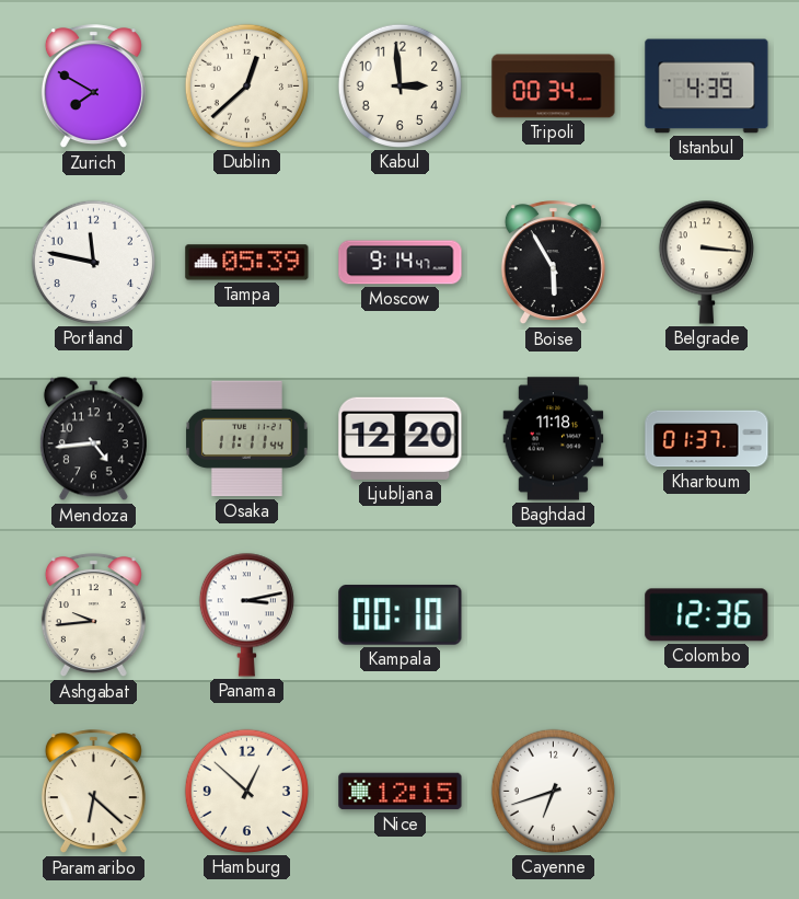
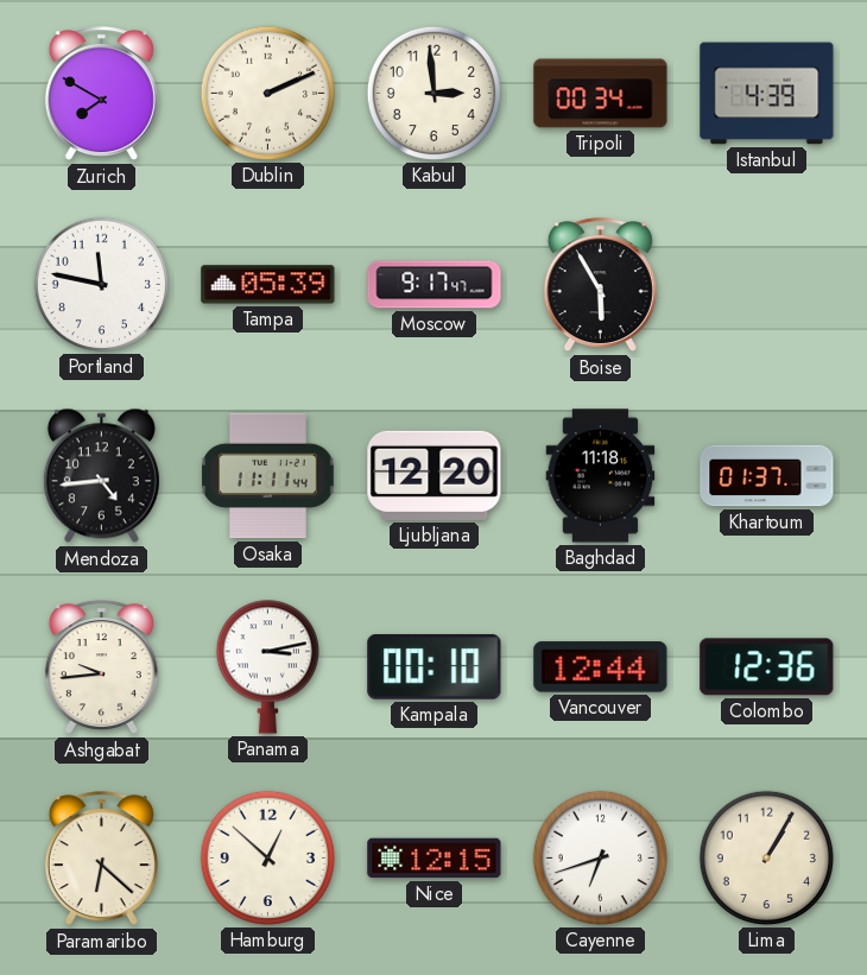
Dublin: 12:38 -> 2:11
Moscow: 9:14 -> 9:17
Belgrade: 3:16 -> none
Vancouver: none -> 12:44
Lima: none -> 1:05
